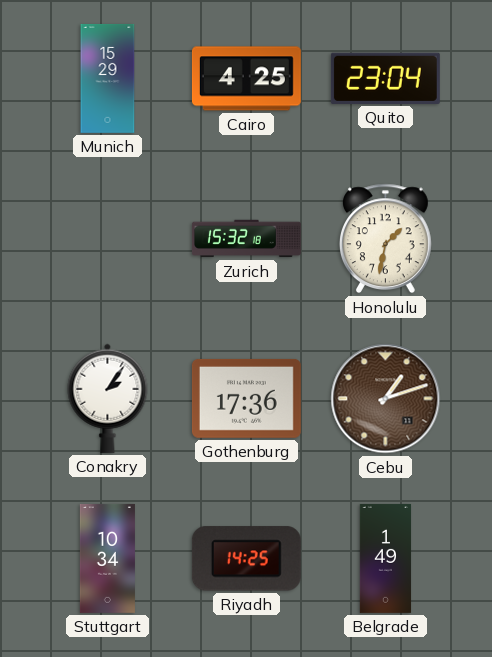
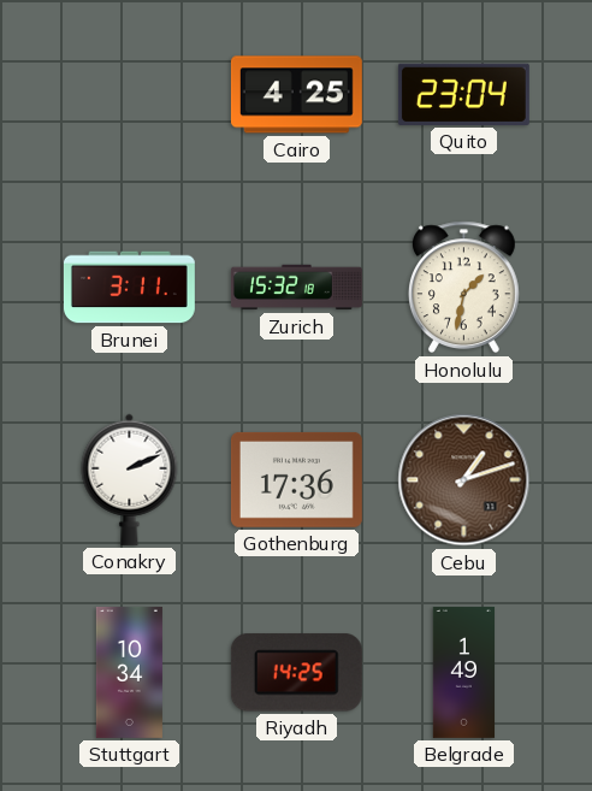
Munich: 15:29 -> none
Brunei: none -> 3:11
Conakry: 2:06 -> 2:11
